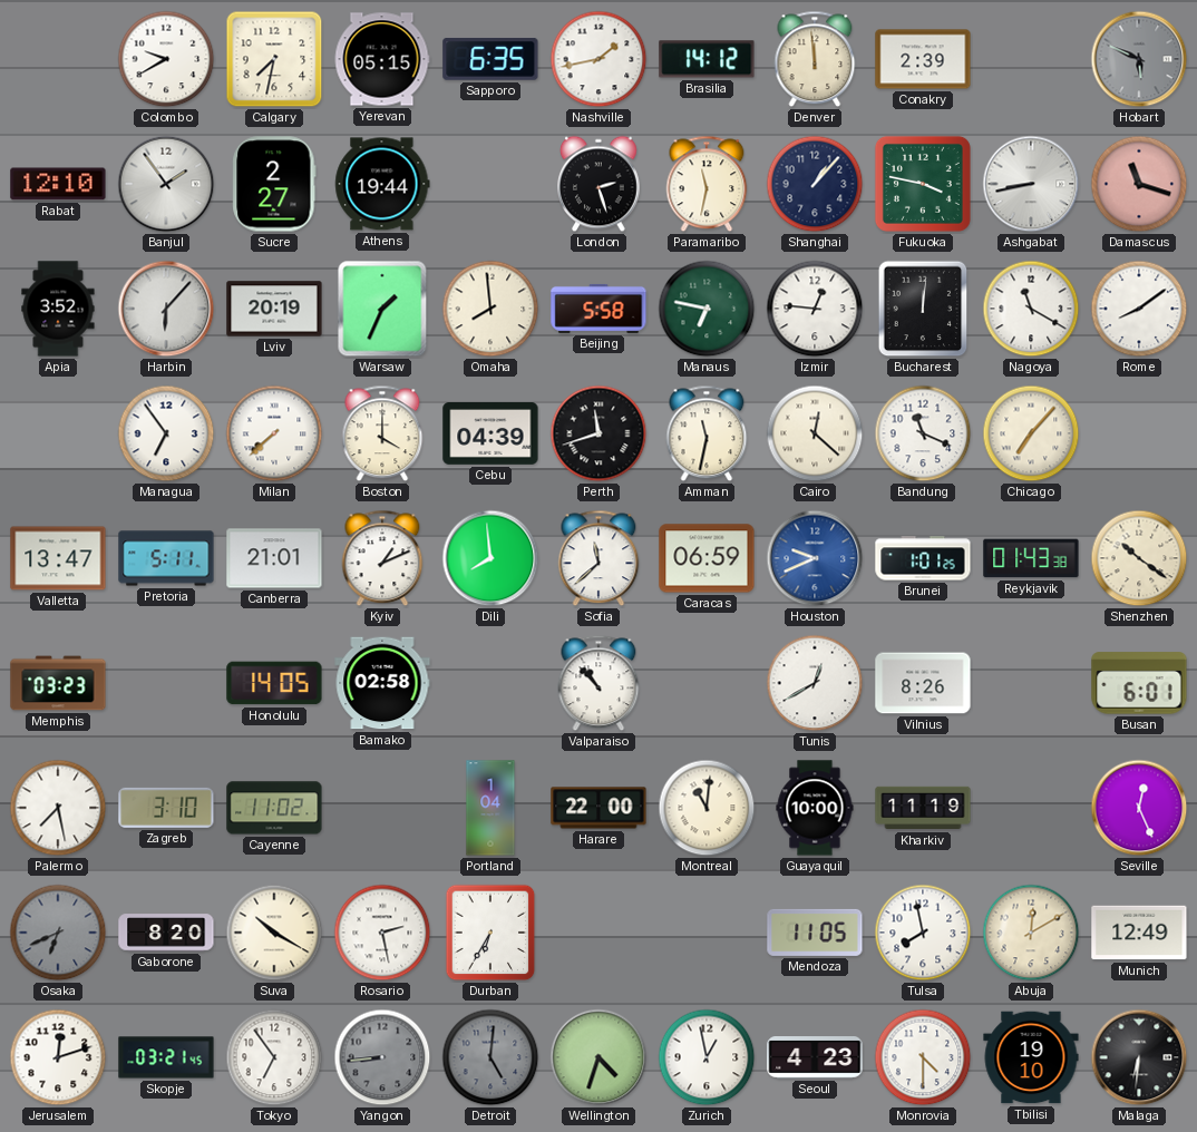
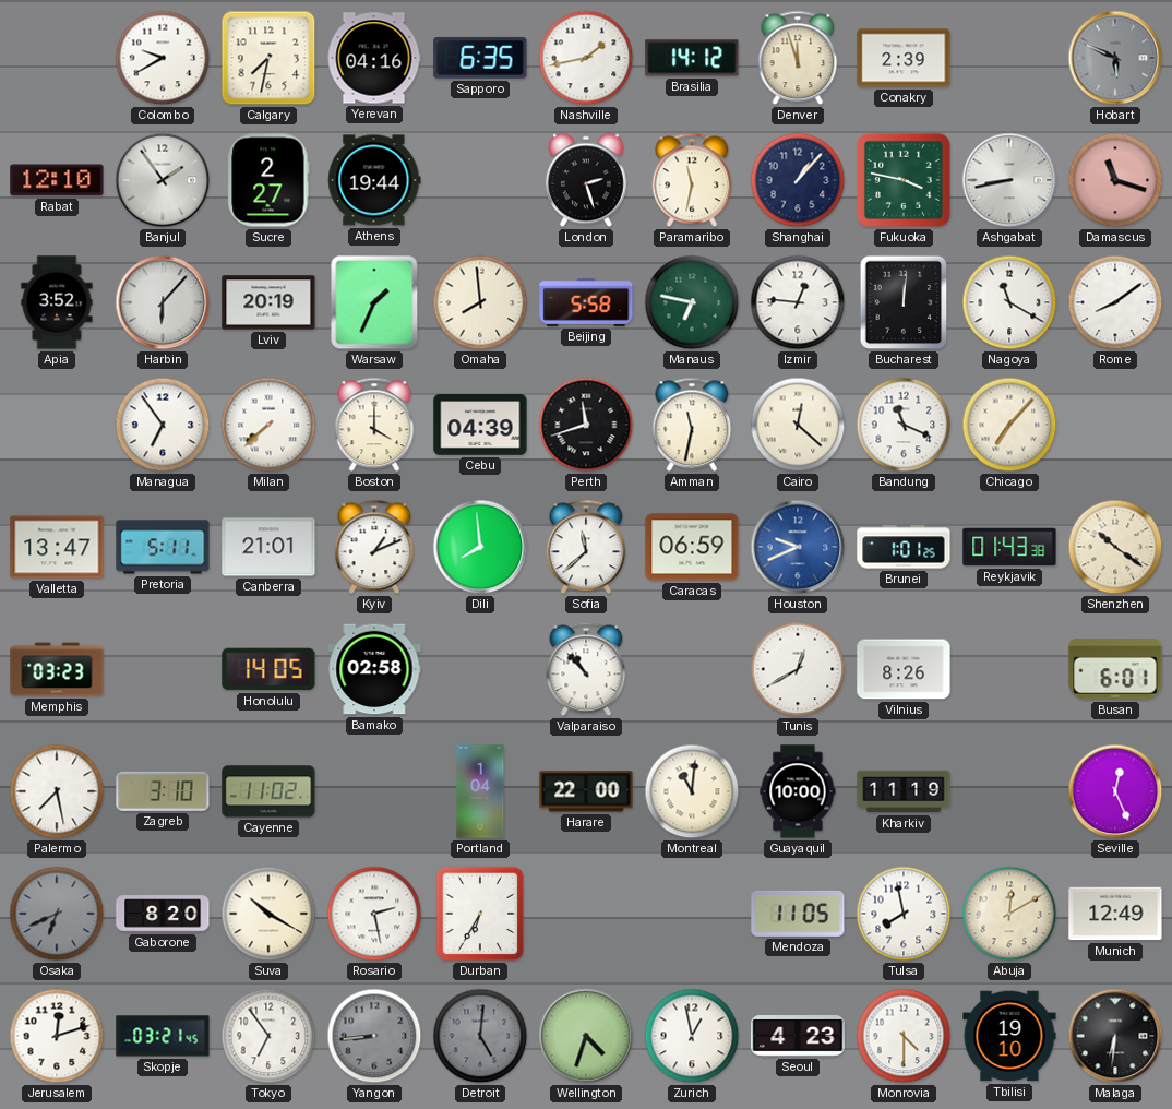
Yerevan: 05:15 -> 04:16
Denver: 11:59 -> 11:57
